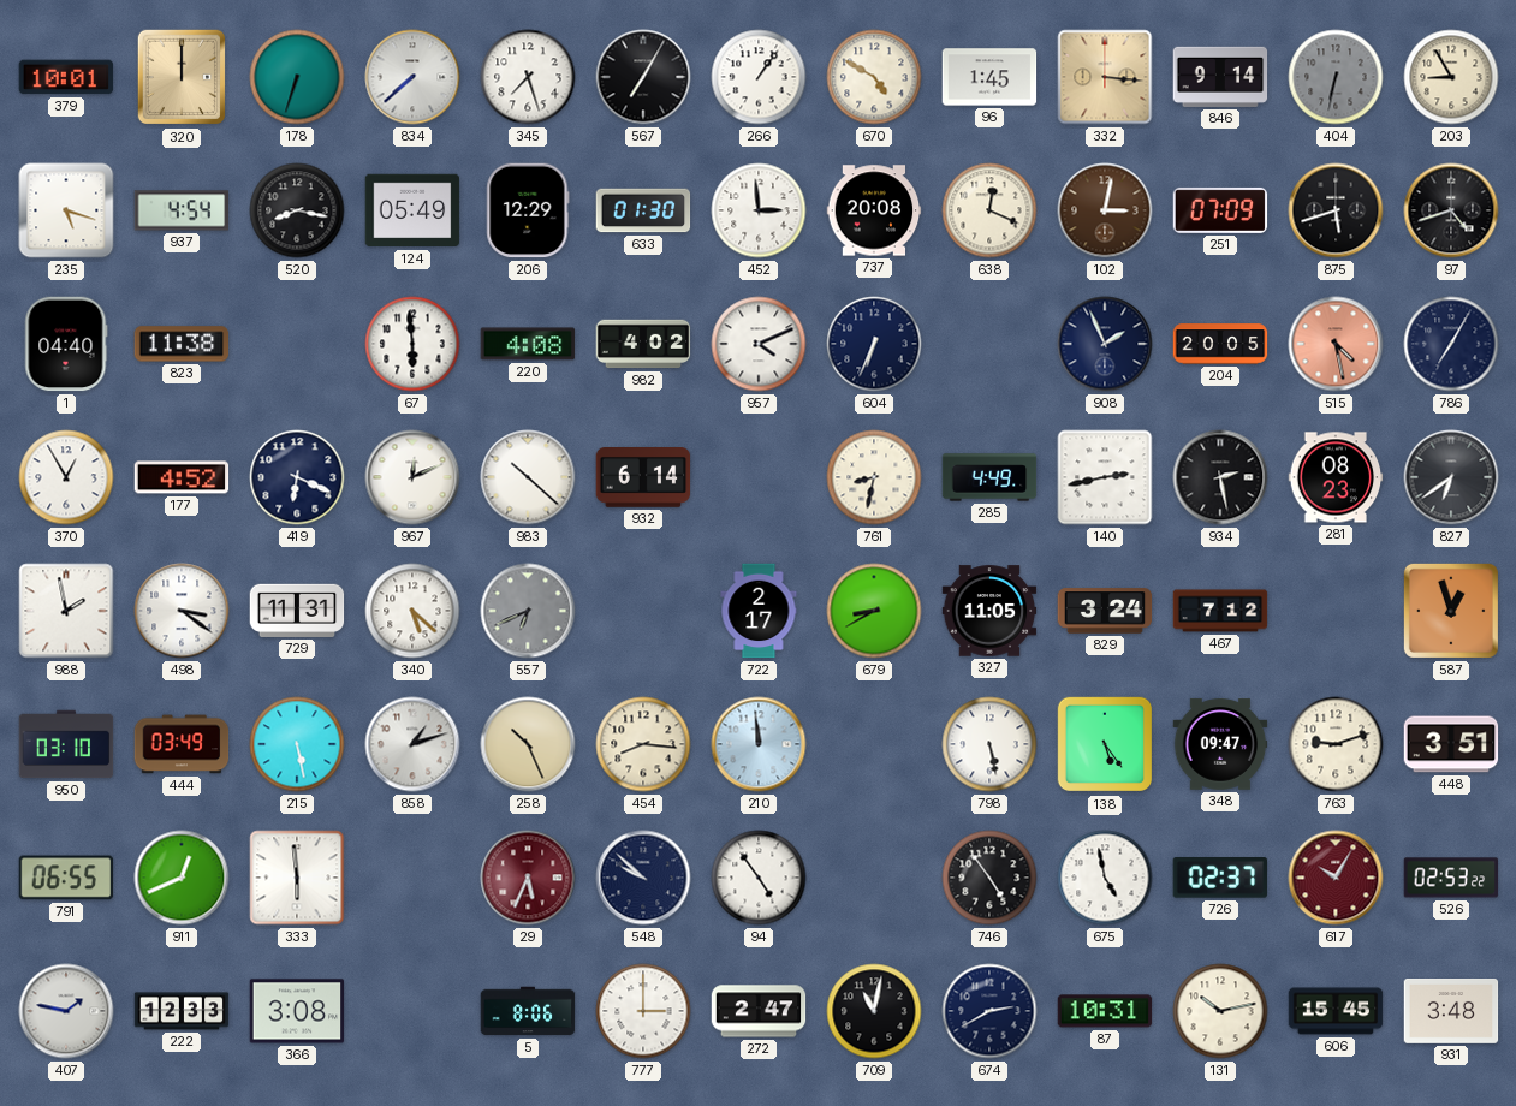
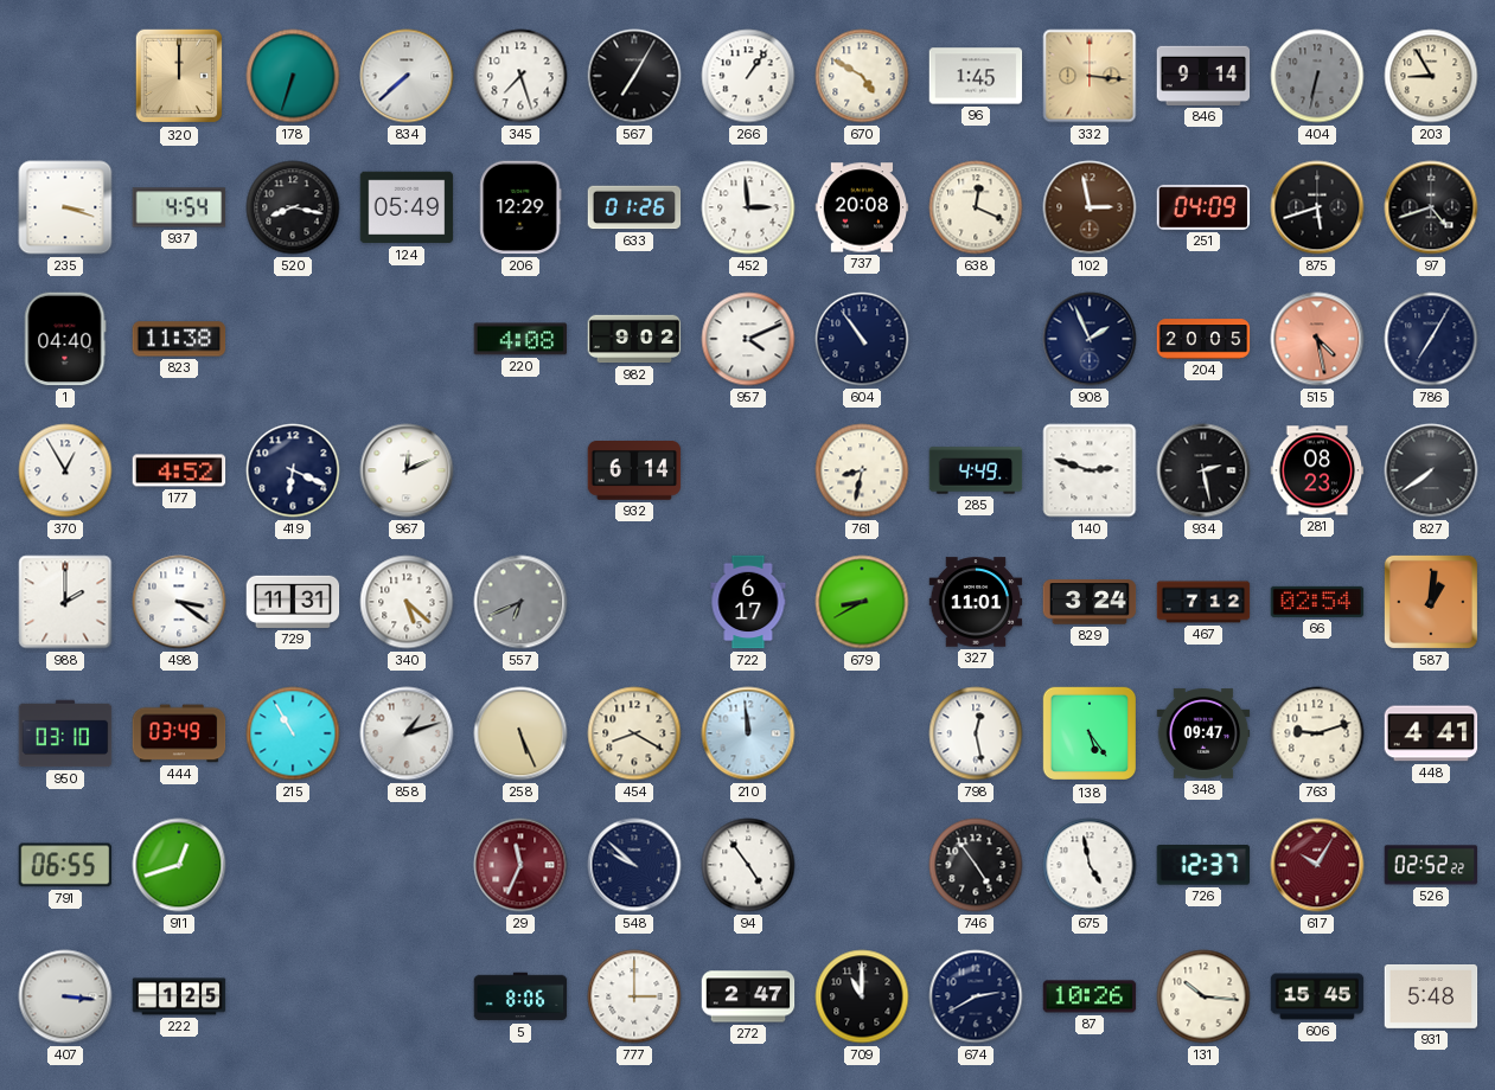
379: 10:01 -> none
235: 5:18 -> 3:18
633: 01:30 -> 01:26
102: 3:02 -> 2:58
251: 07:09 -> 04:09
67: 5:59 -> none
982: 4:02 -> 9:02
604: 6:34 -> 10:54
983: 10:22 -> none
140: 2:43 -> 2:48
827: 6:39 -> 7:39
988: 1:58 -> 2:00
722: 2:17 -> 6:17
327: 11:05 -> 11:01
66: none -> 02:54
587: 12:57 -> 1:01
215: 5:28 -> 10:55
258: 10:26 -> 5:26
454: 8:16 -> 8:20
798: 5:28 -> 12:28
448: 3:51 -> 4:41
911: 12:41 -> 12:42
333: 5:59 -> none
29: 5:34 -> 11:34
726: 02:37 -> 12:37
526: 02:53 -> 02:52
407: 1:47 -> 3:16
222: 12:33 -> 1:25
366: 3:08 -> none
709: 11:02 -> 11:00
87: 10:31 -> 10:26
131: 10:13 -> 10:16
931: 3:48 -> 5:48
